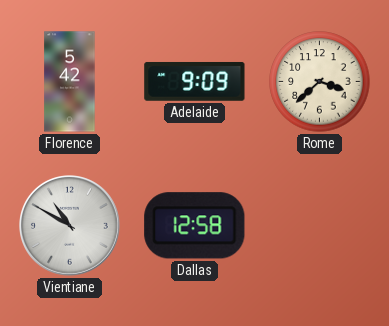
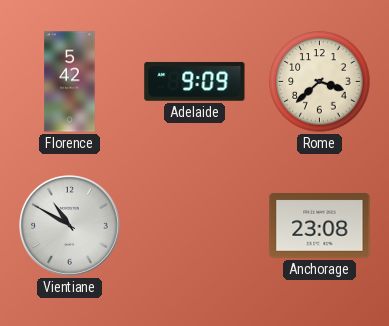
Dallas: 12:58 -> none
Anchorage: none -> 23:08
